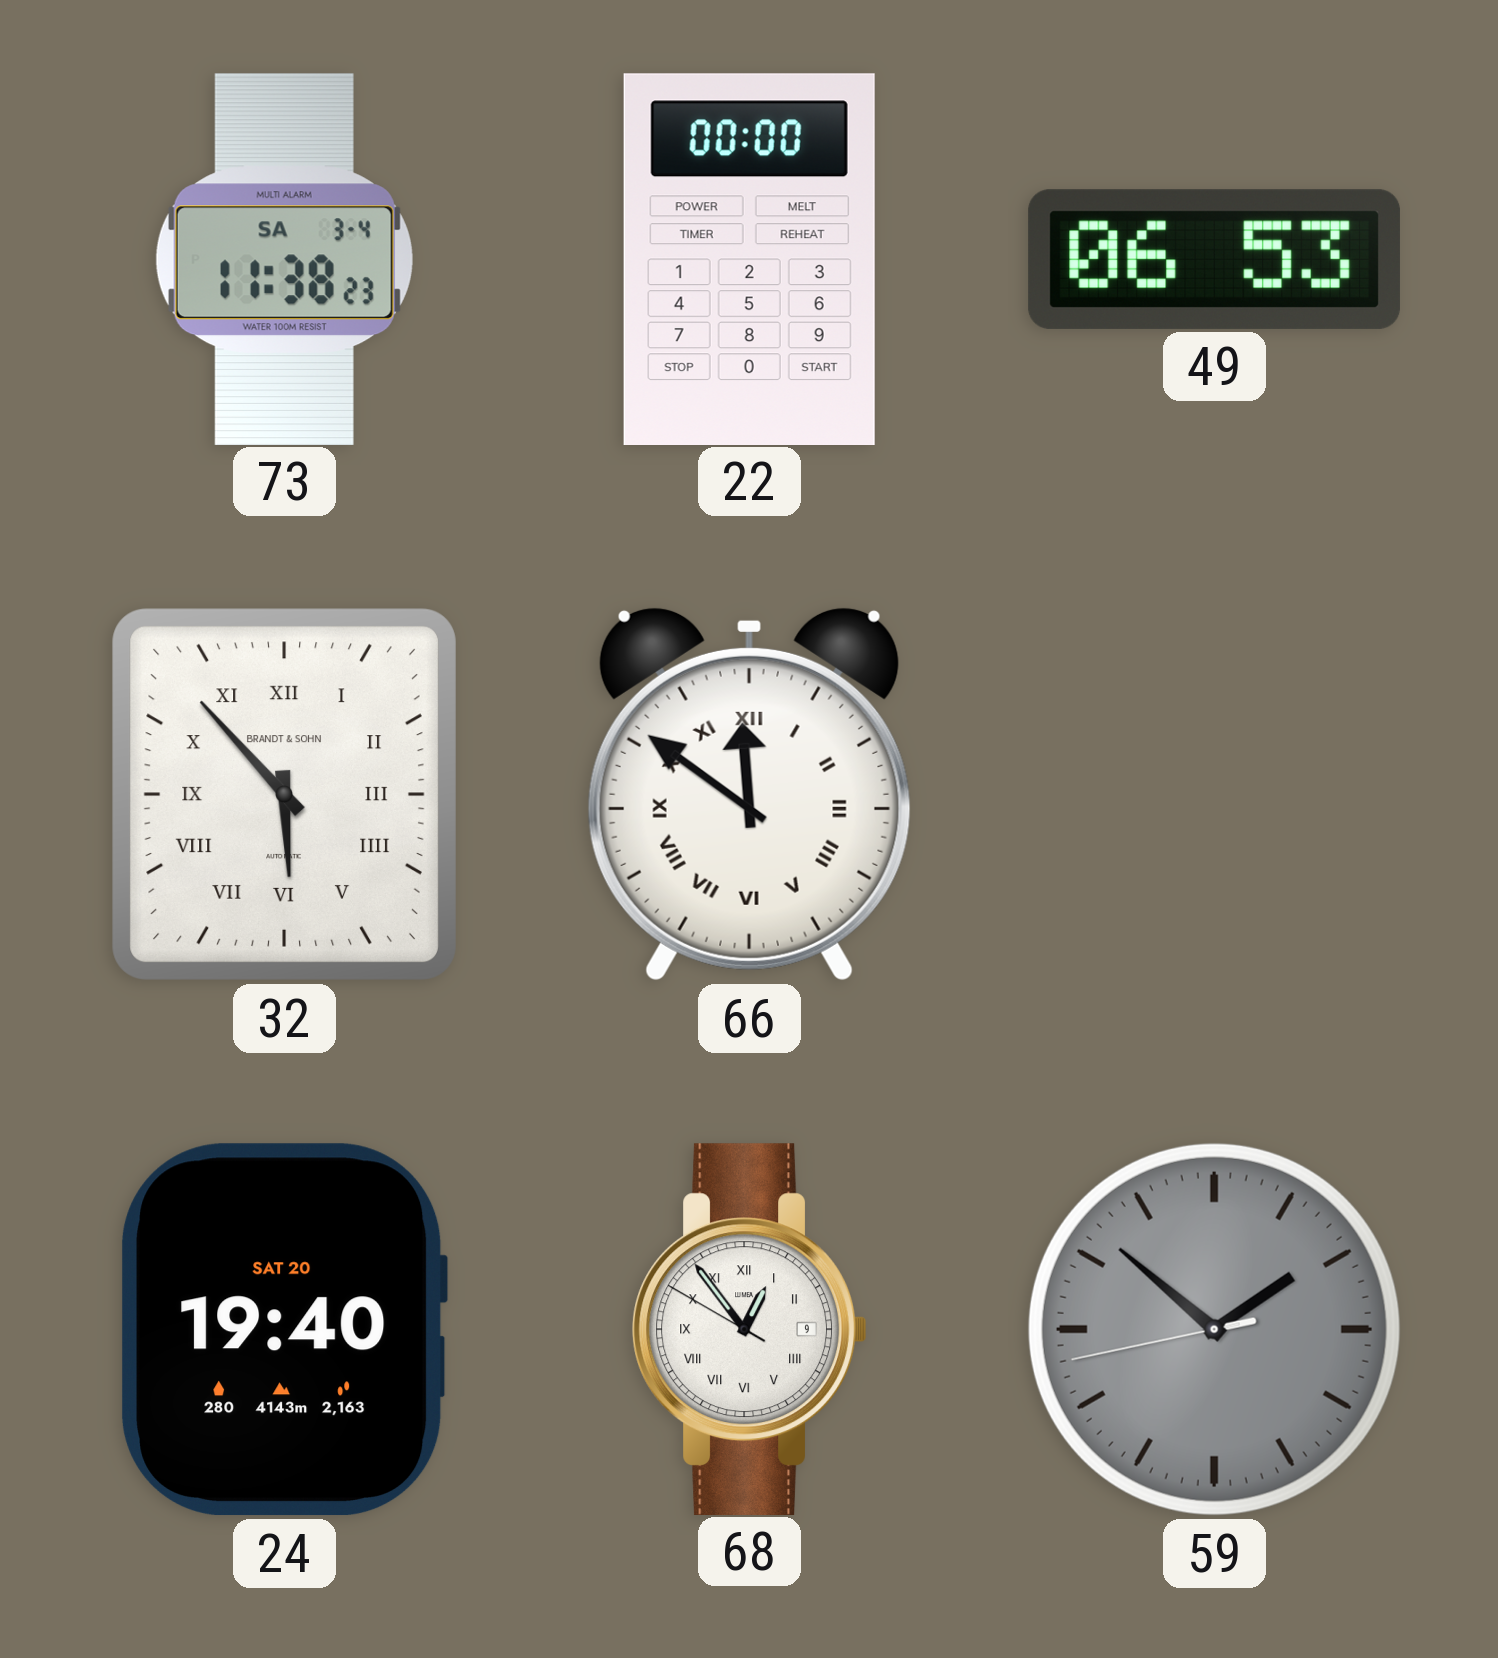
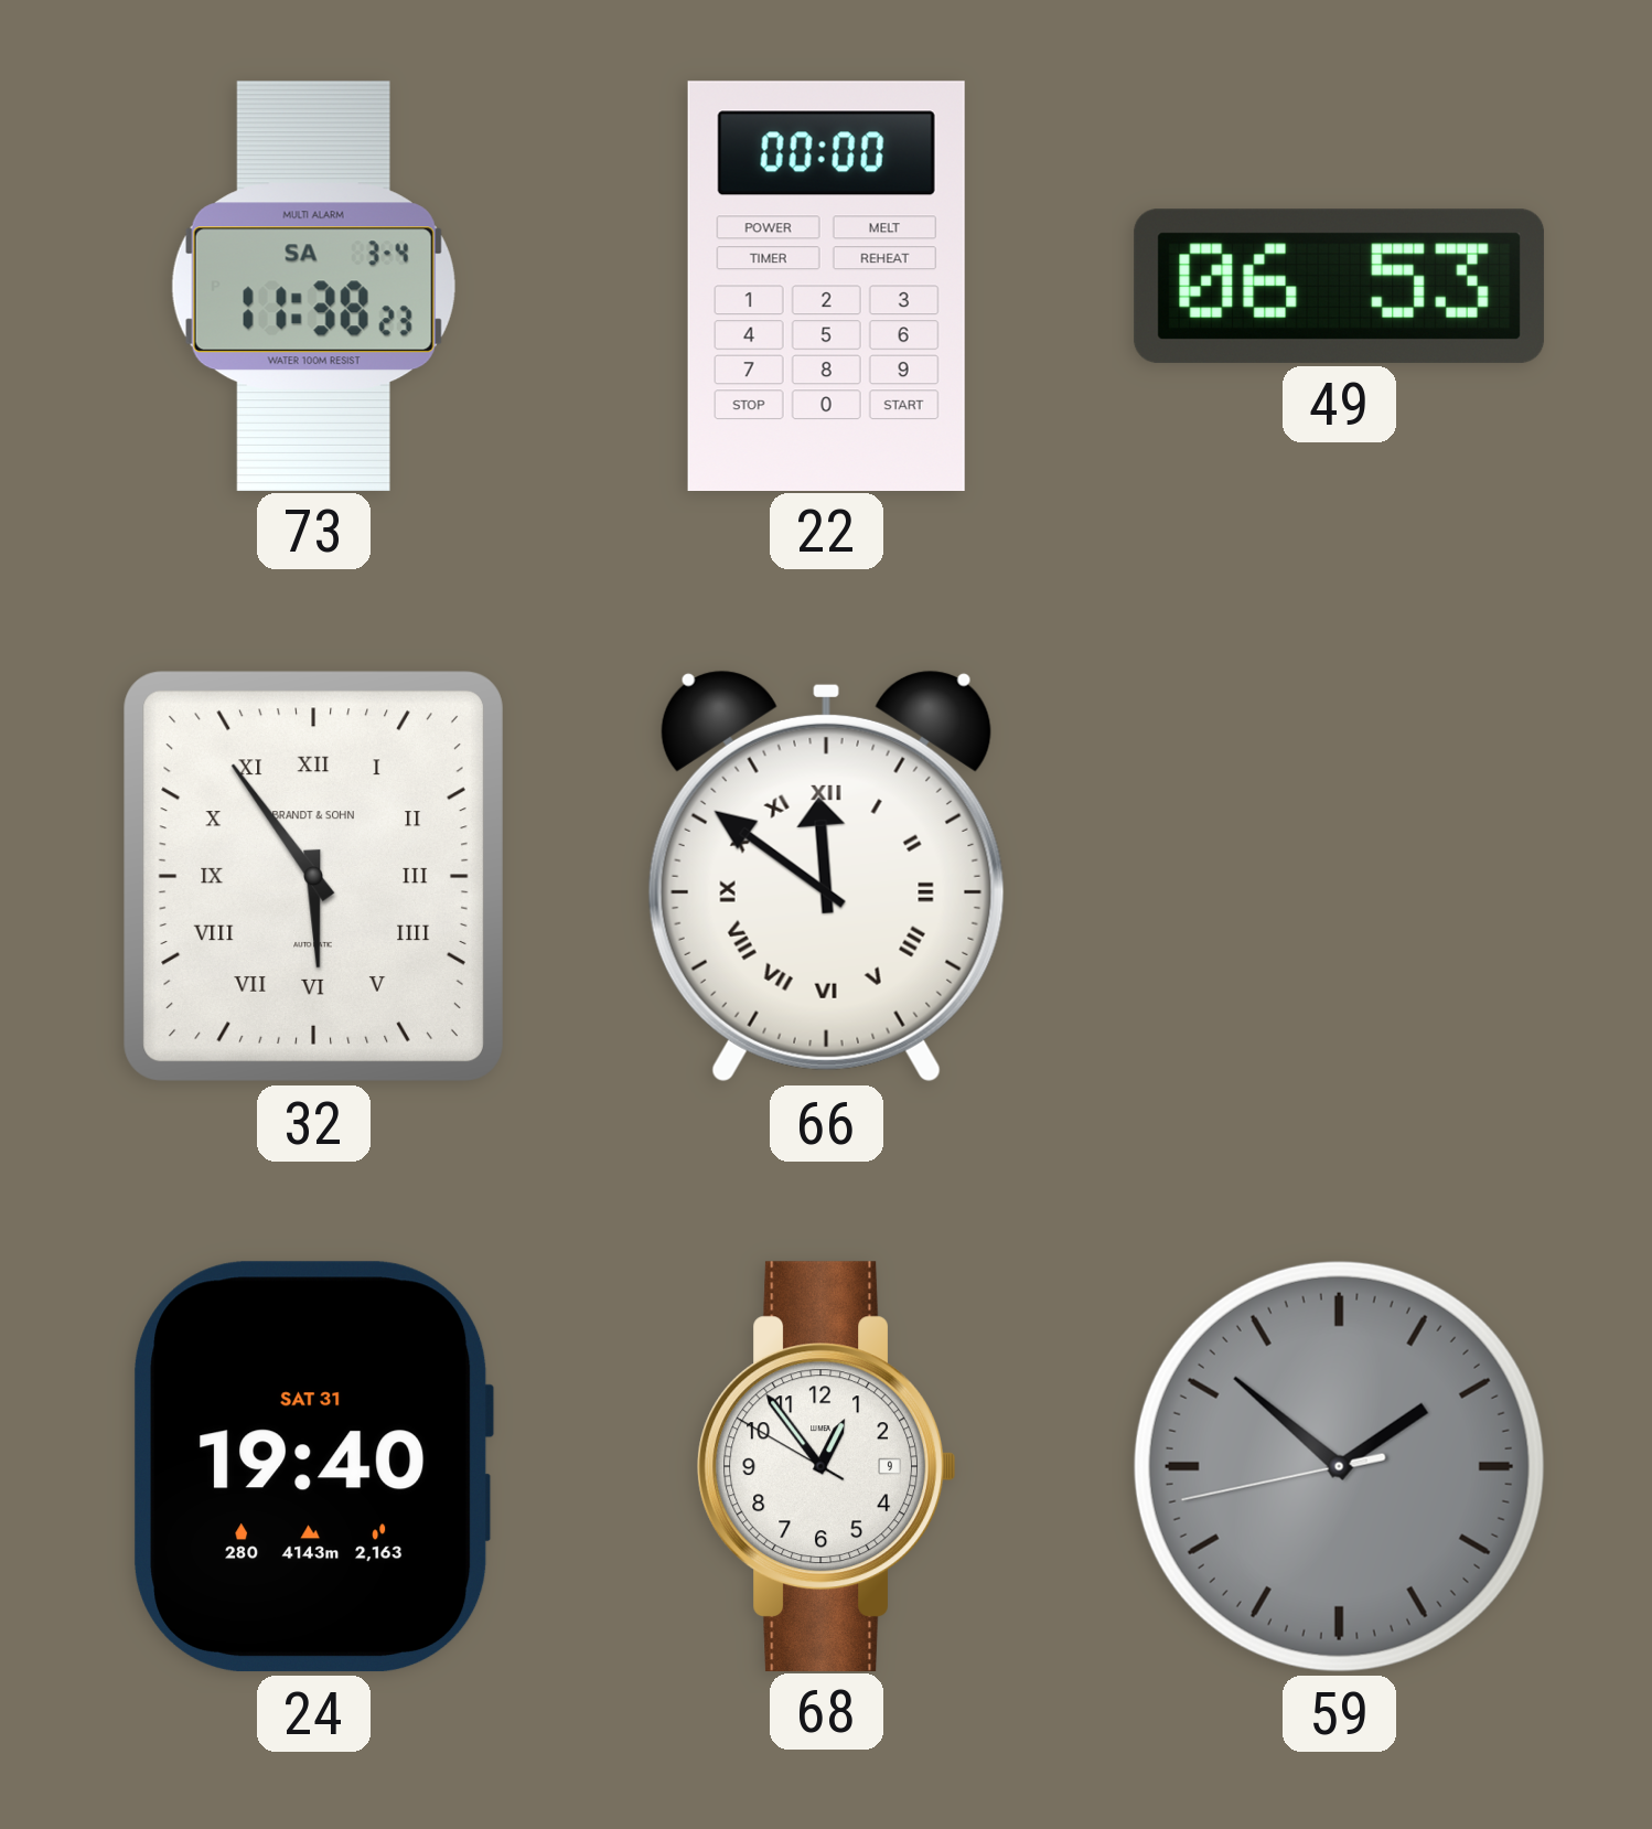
32: 5:53 -> 5:54
24 date: SAT 20 -> SAT 31
68 numerals: Roman -> Arabic
